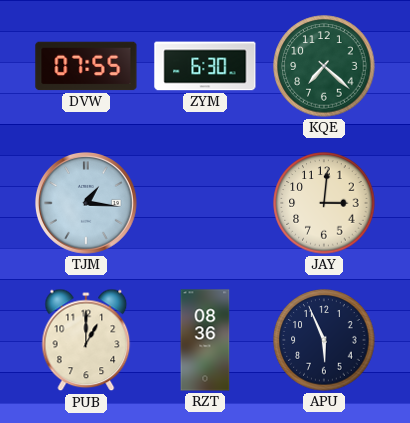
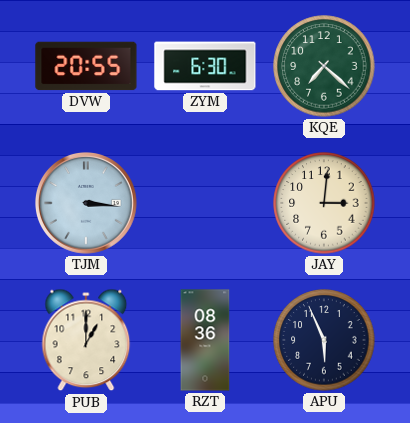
DVW: 07:55 -> 20:55
TJM: 1:16 -> 3:16
